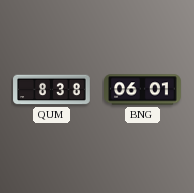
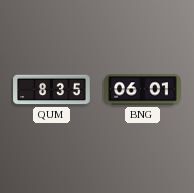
QUM: 8:38 -> 8:35
